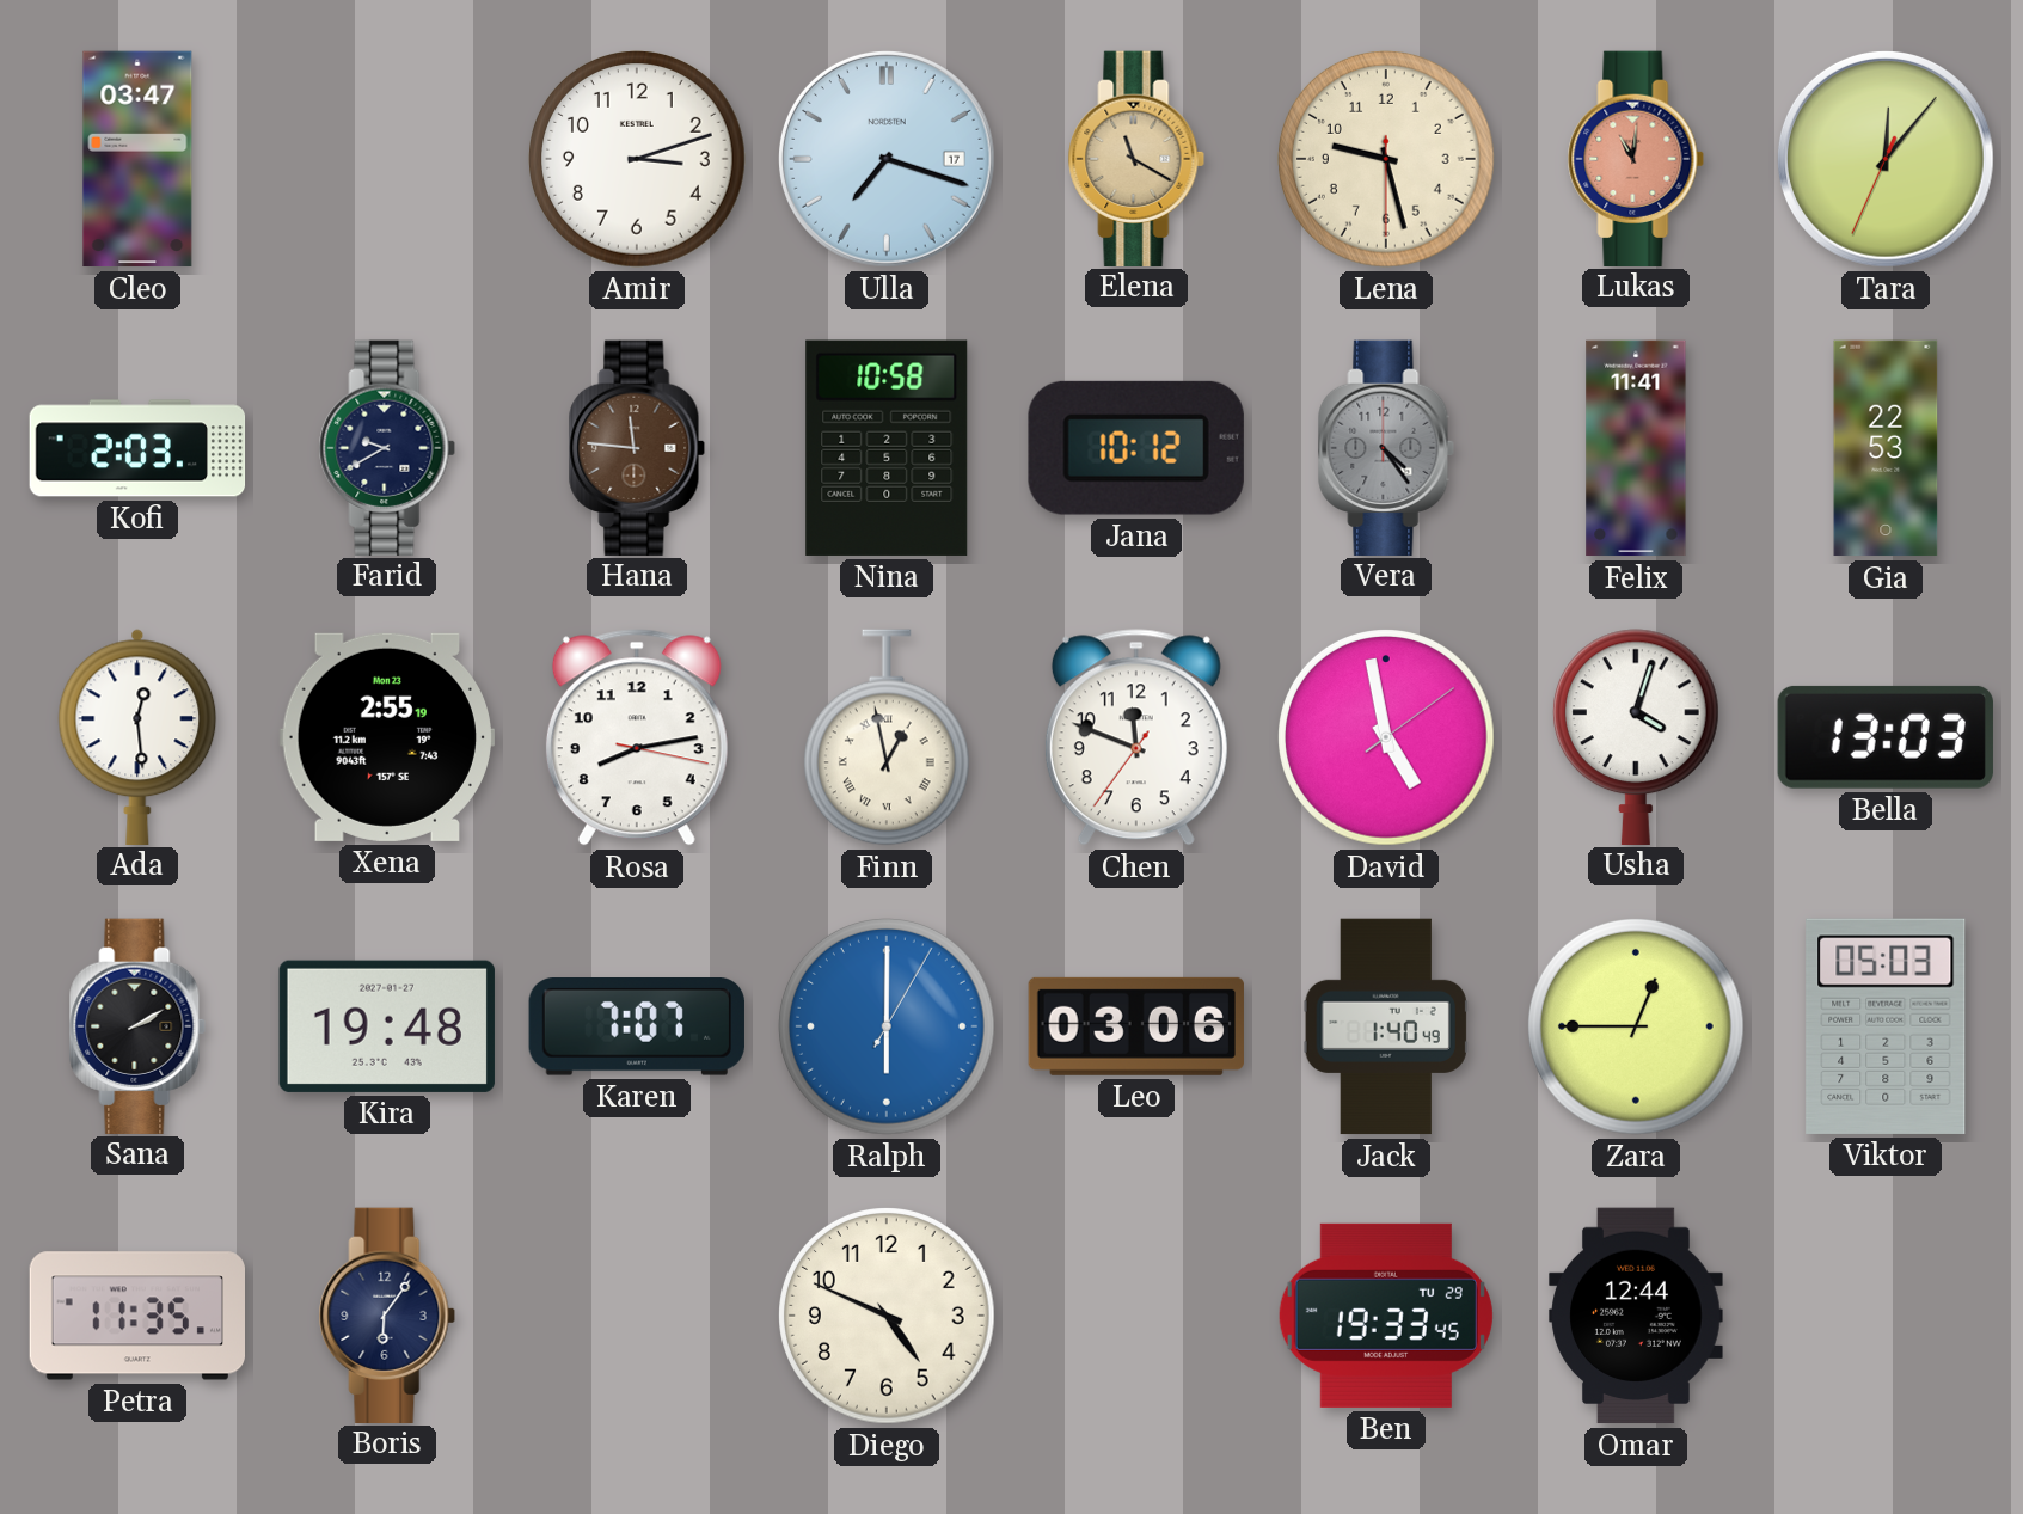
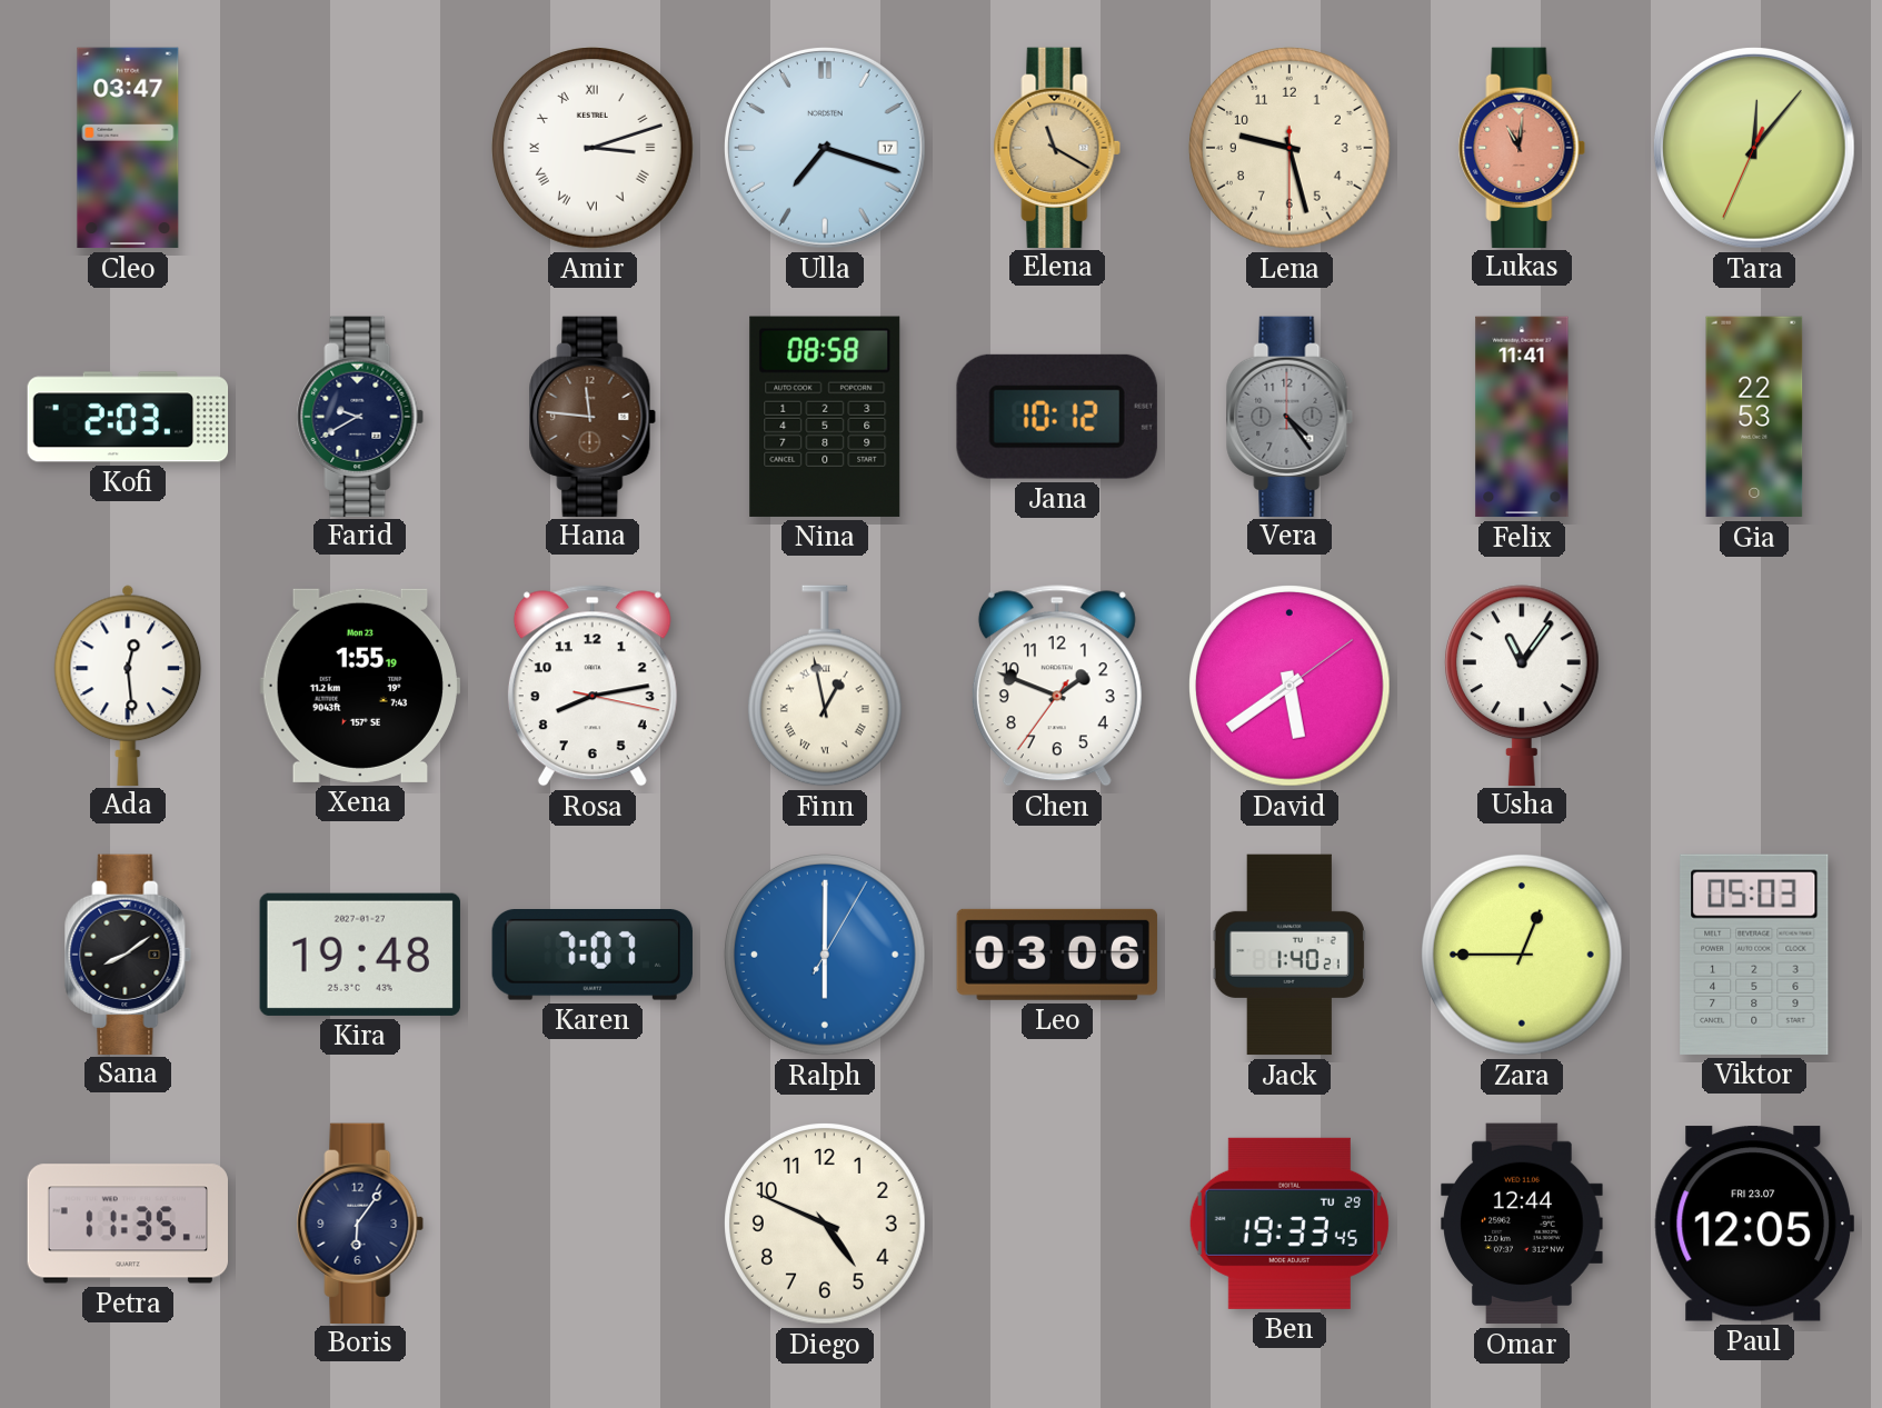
Amir numerals: Arabic -> Roman
Nina: 10:58 -> 08:58
Xena: 2:55 -> 1:55
Chen: 11:48 -> 1:48
David: 4:58 -> 5:39
Usha: 4:03 -> 11:06
Bella: 13:03 -> none
Sana: 2:10 -> 8:09
Jack: 1:40:49 -> 1:40:21
Paul: none -> 12:05
